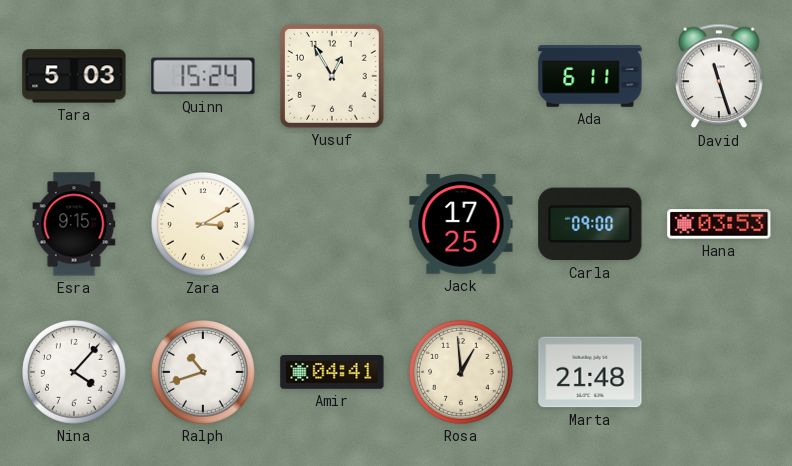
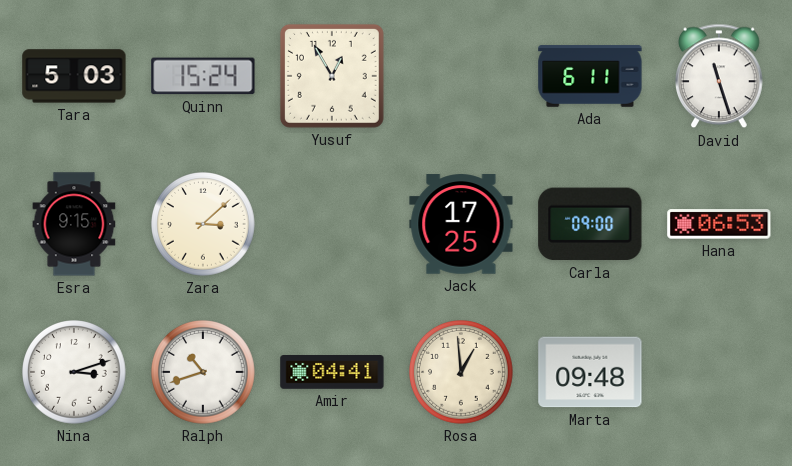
Zara: 3:10 -> 3:08
Hana: 03:53 -> 06:53
Nina: 4:07 -> 3:12
Marta: 21:48 -> 09:48
